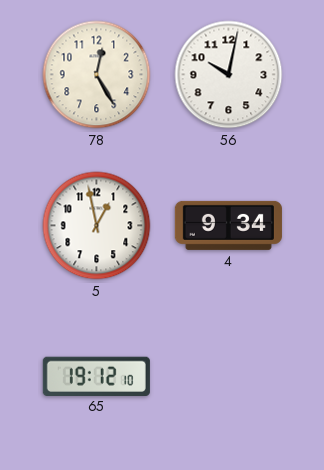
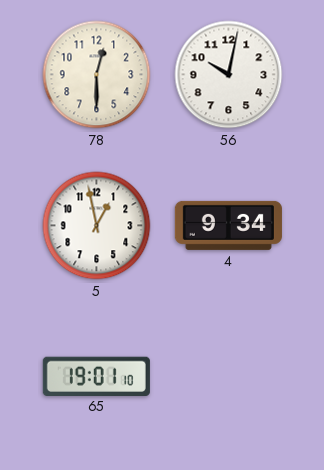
78: 12:25 -> 12:30
65: 19:12 -> 19:01
